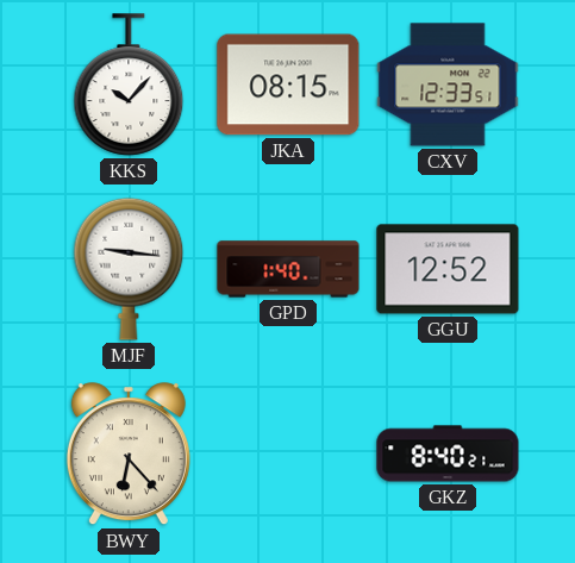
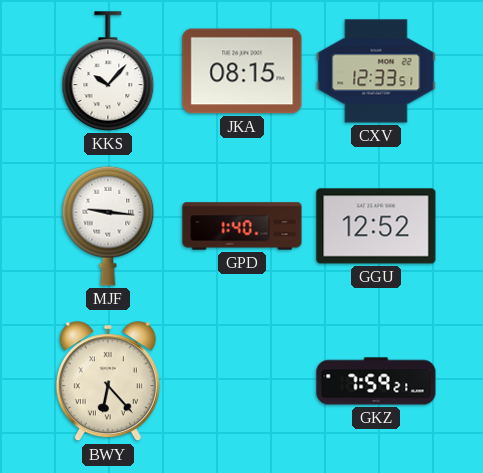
GKZ: 8:40 -> 7:59
